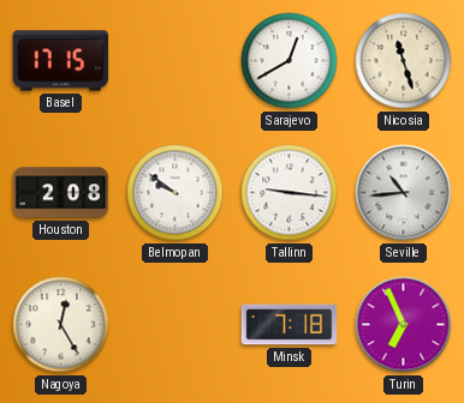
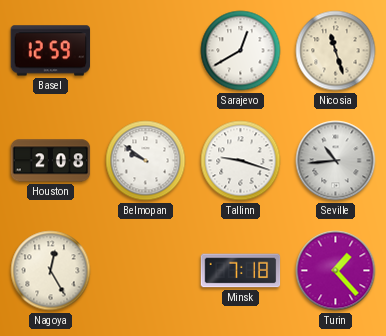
Basel: 17:15 -> 12:59
Tallinn: 9:16 -> 9:18
Turin: 6:56 -> 1:23
